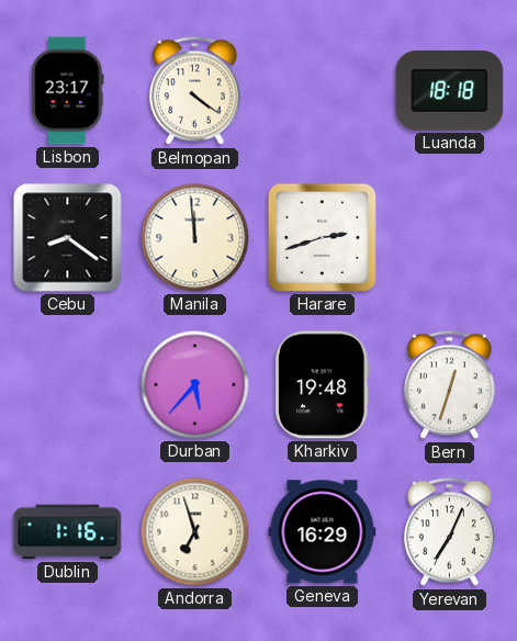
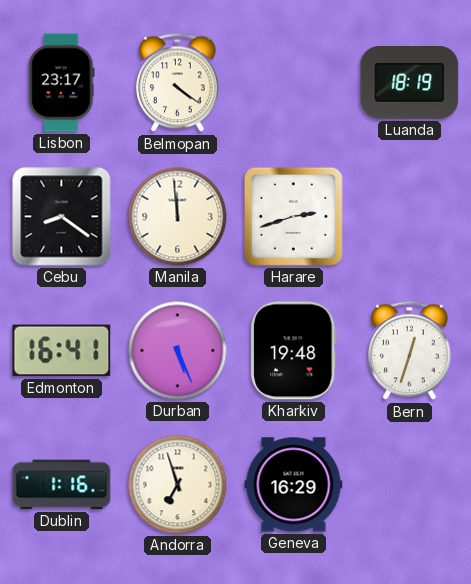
Luanda: 18:18 -> 18:19
Edmonton: none -> 16:41
Durban: 5:37 -> 5:26
Yerevan: 7:04 -> none
